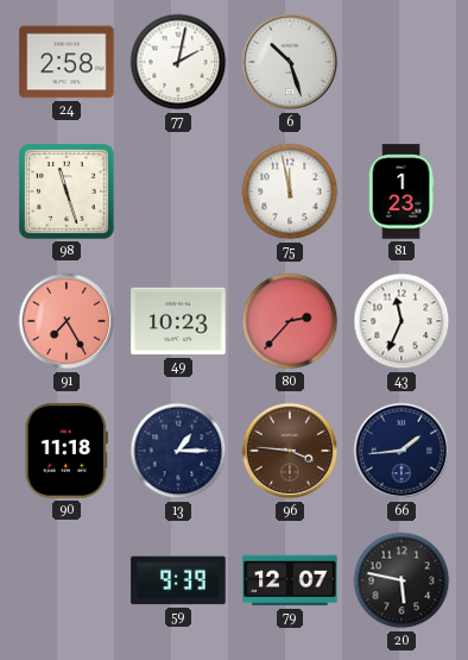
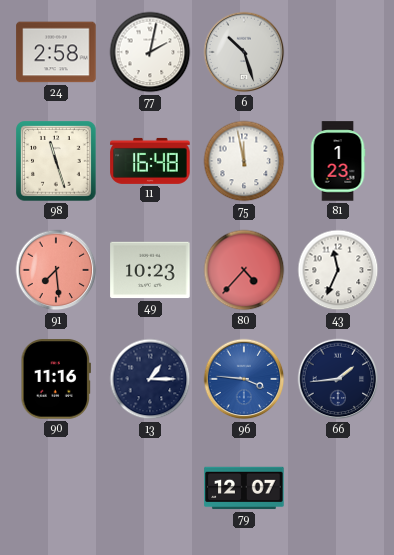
11: none -> 16:48
91: 7:25 -> 7:29
80: 2:37 -> 4:37
90: 11:18 -> 11:16
96 dial: brown -> blue
59: 9:39 -> none
20: 5:47 -> none
